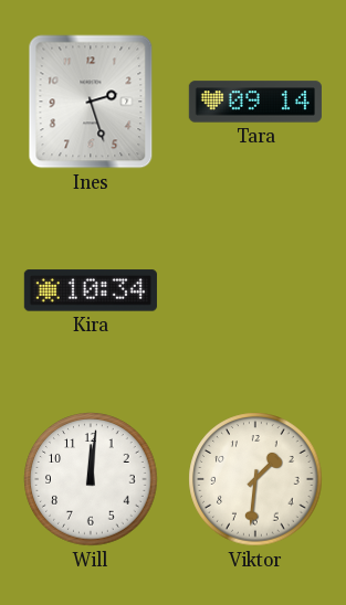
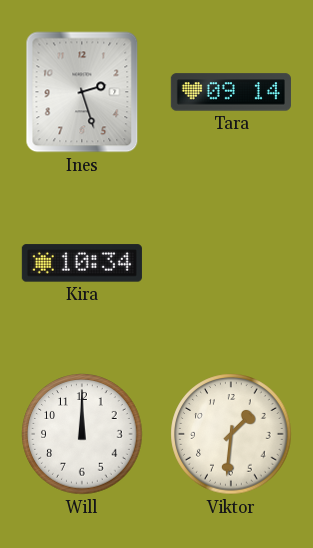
Will: 12:01 -> 12:00
